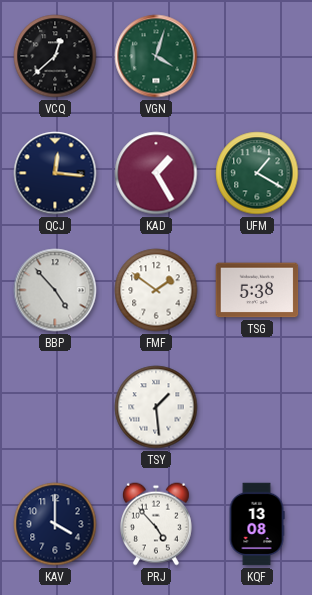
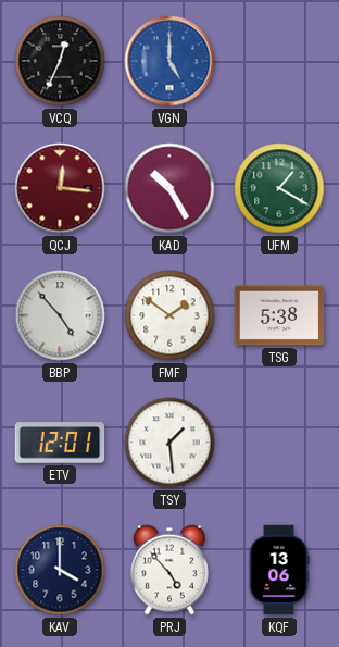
VCQ: 12:38 -> 12:34
VGN: 4:03 -> 5:00
VGN dial: green -> blue
QCJ dial: navy -> burgundy
KAD: 1:25 -> 10:25
ETV: none -> 12:01
KQF: 13:08 -> 13:06
